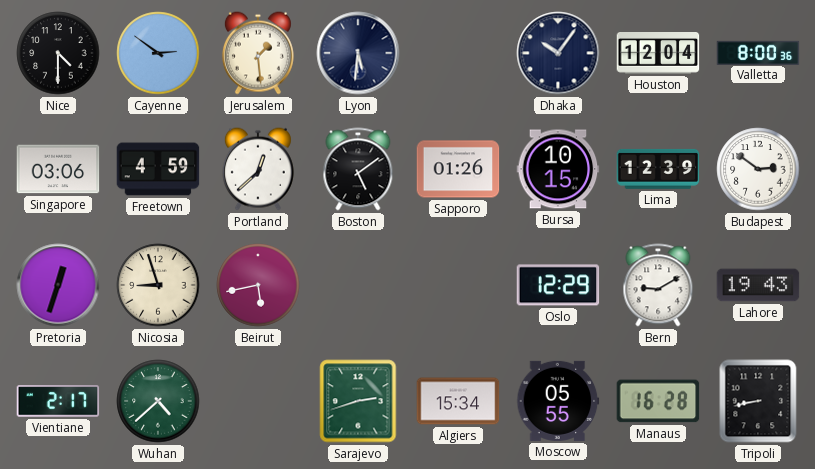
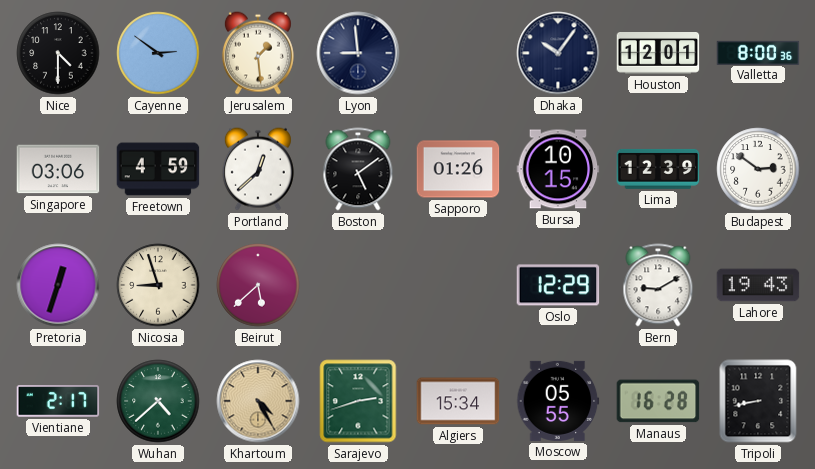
Lyon: 5:31 -> 8:59
Houston: 12:04 -> 12:01
Beirut: 5:43 -> 5:38
Khartoum: none -> 4:25
